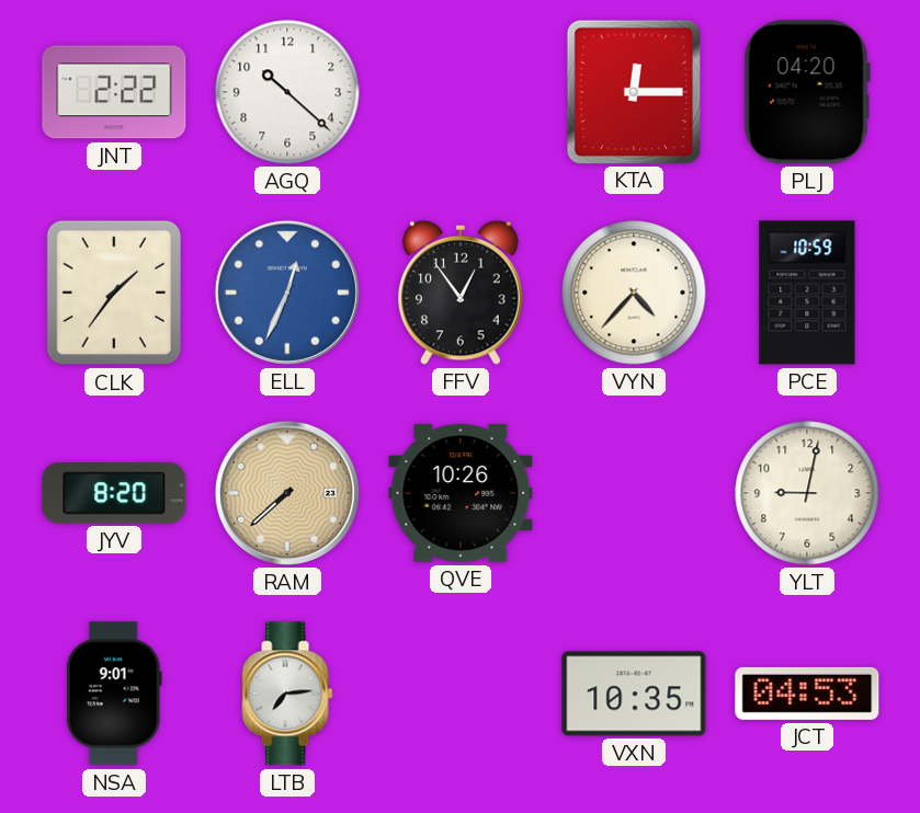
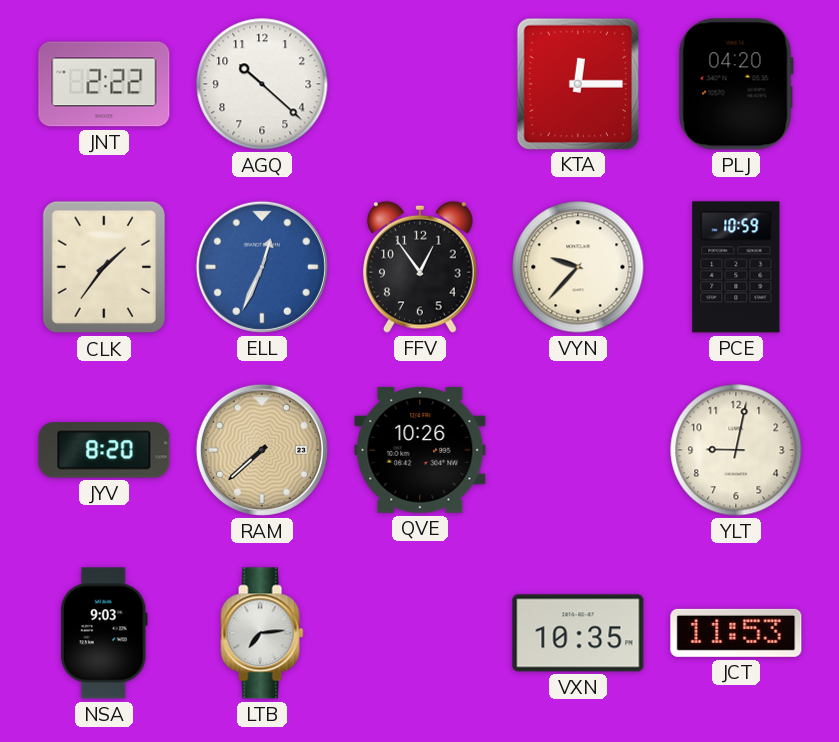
VYN: 4:37 -> 9:37
NSA: 9:01 -> 9:03
JCT: 04:53 -> 11:53
